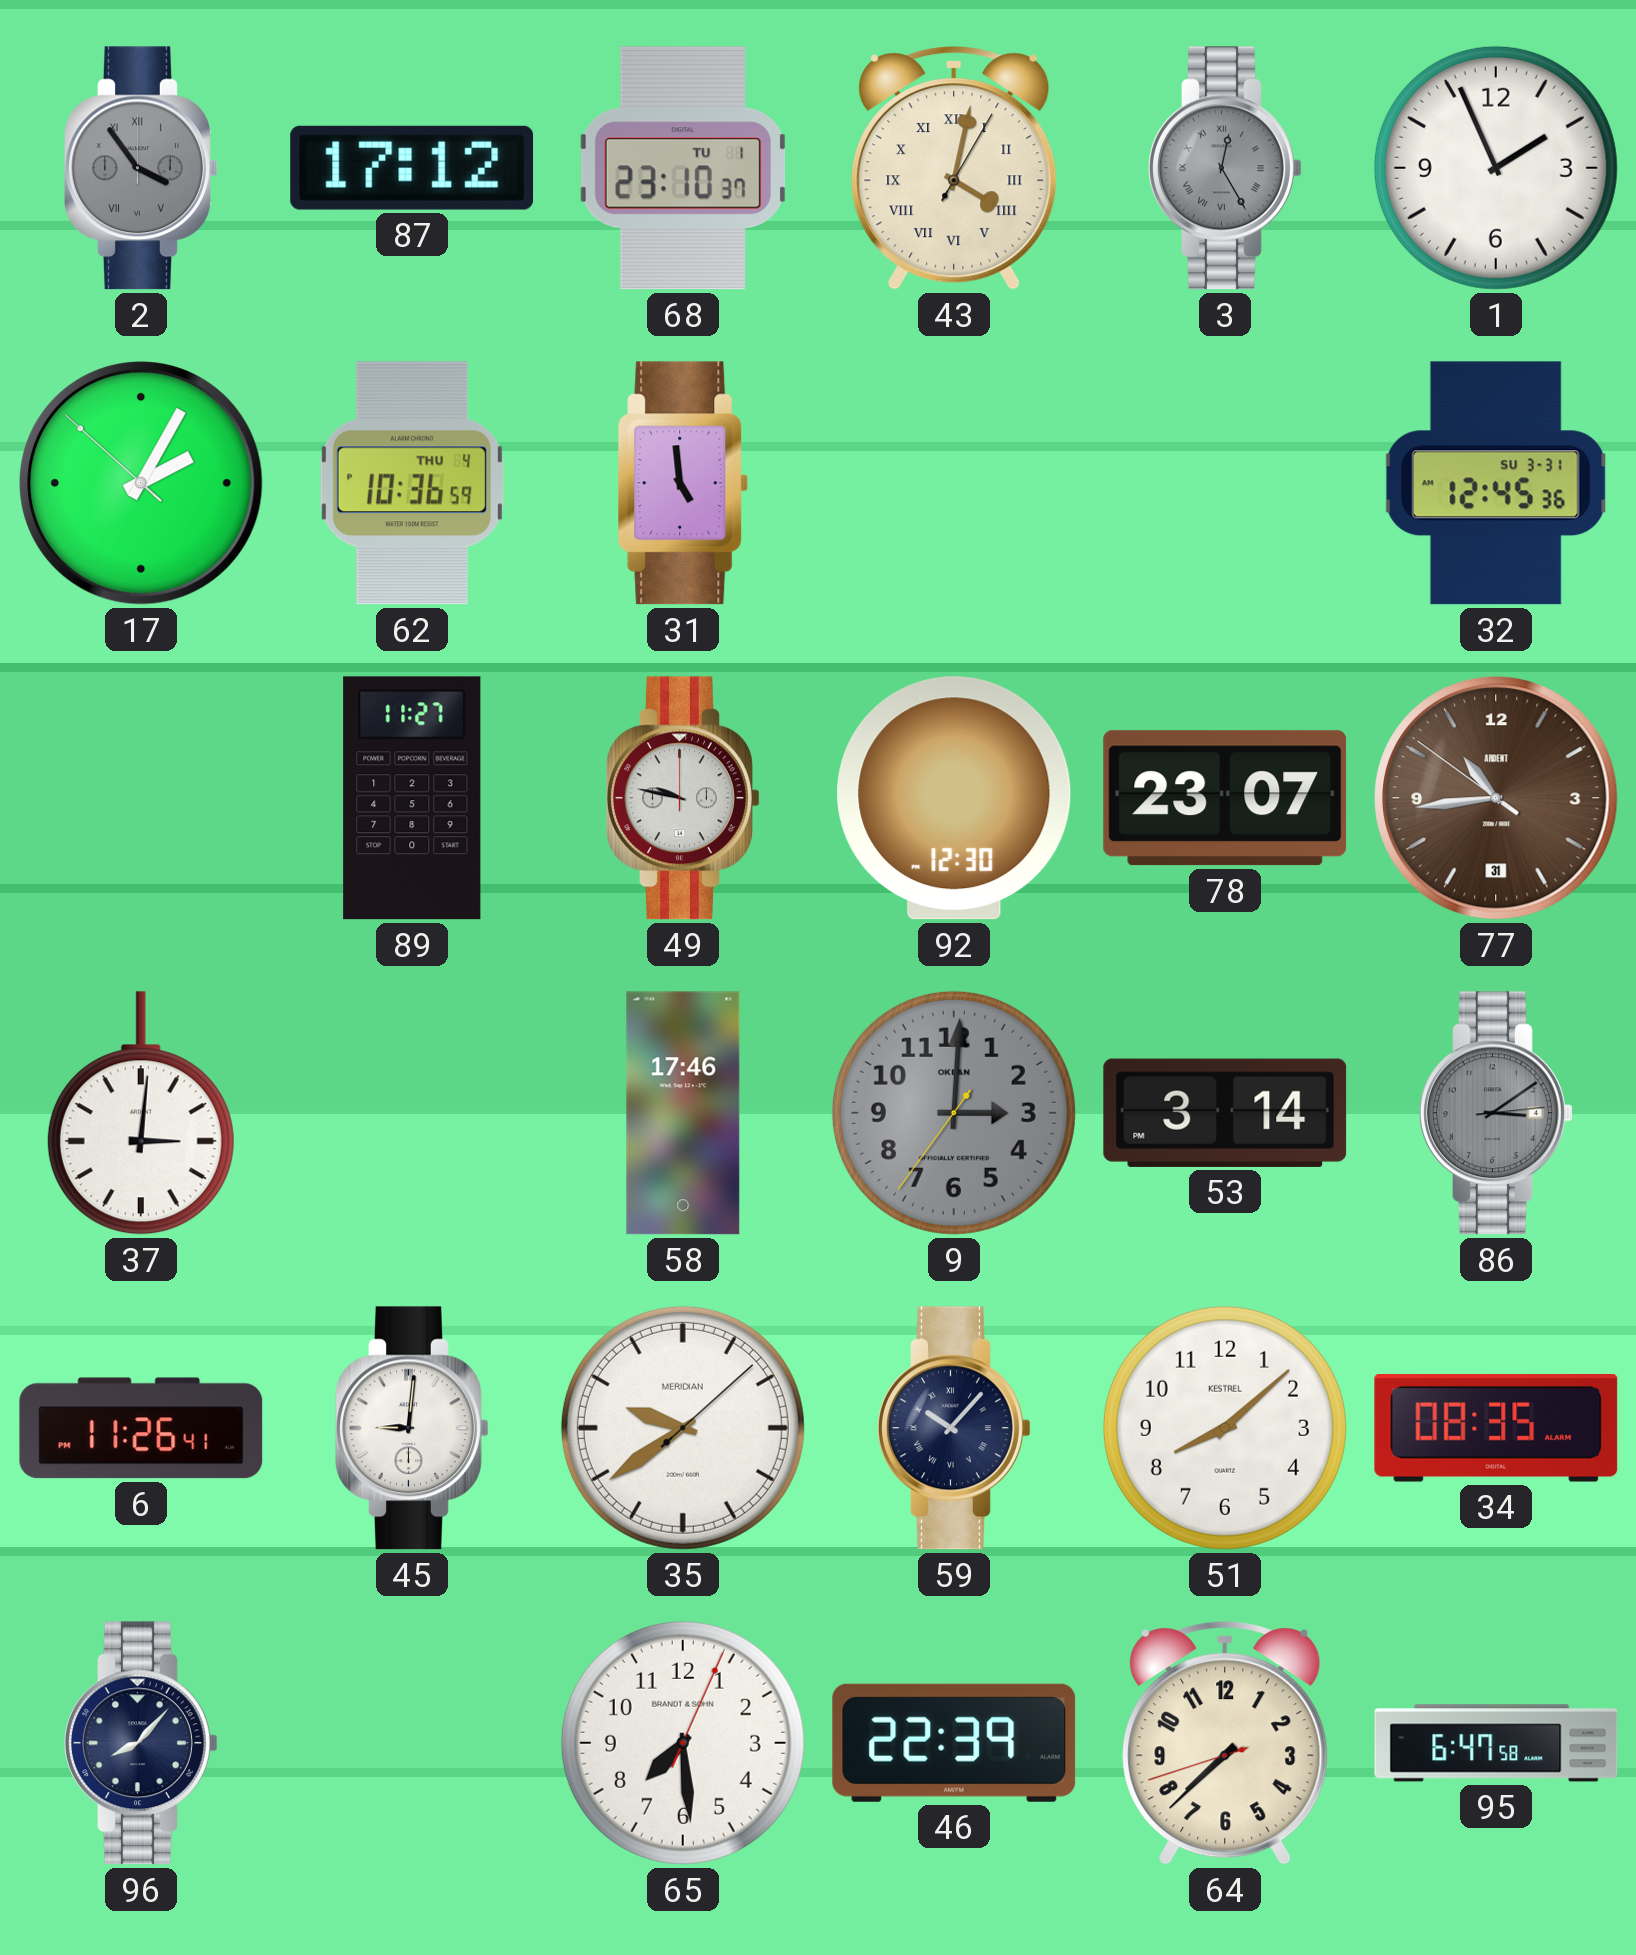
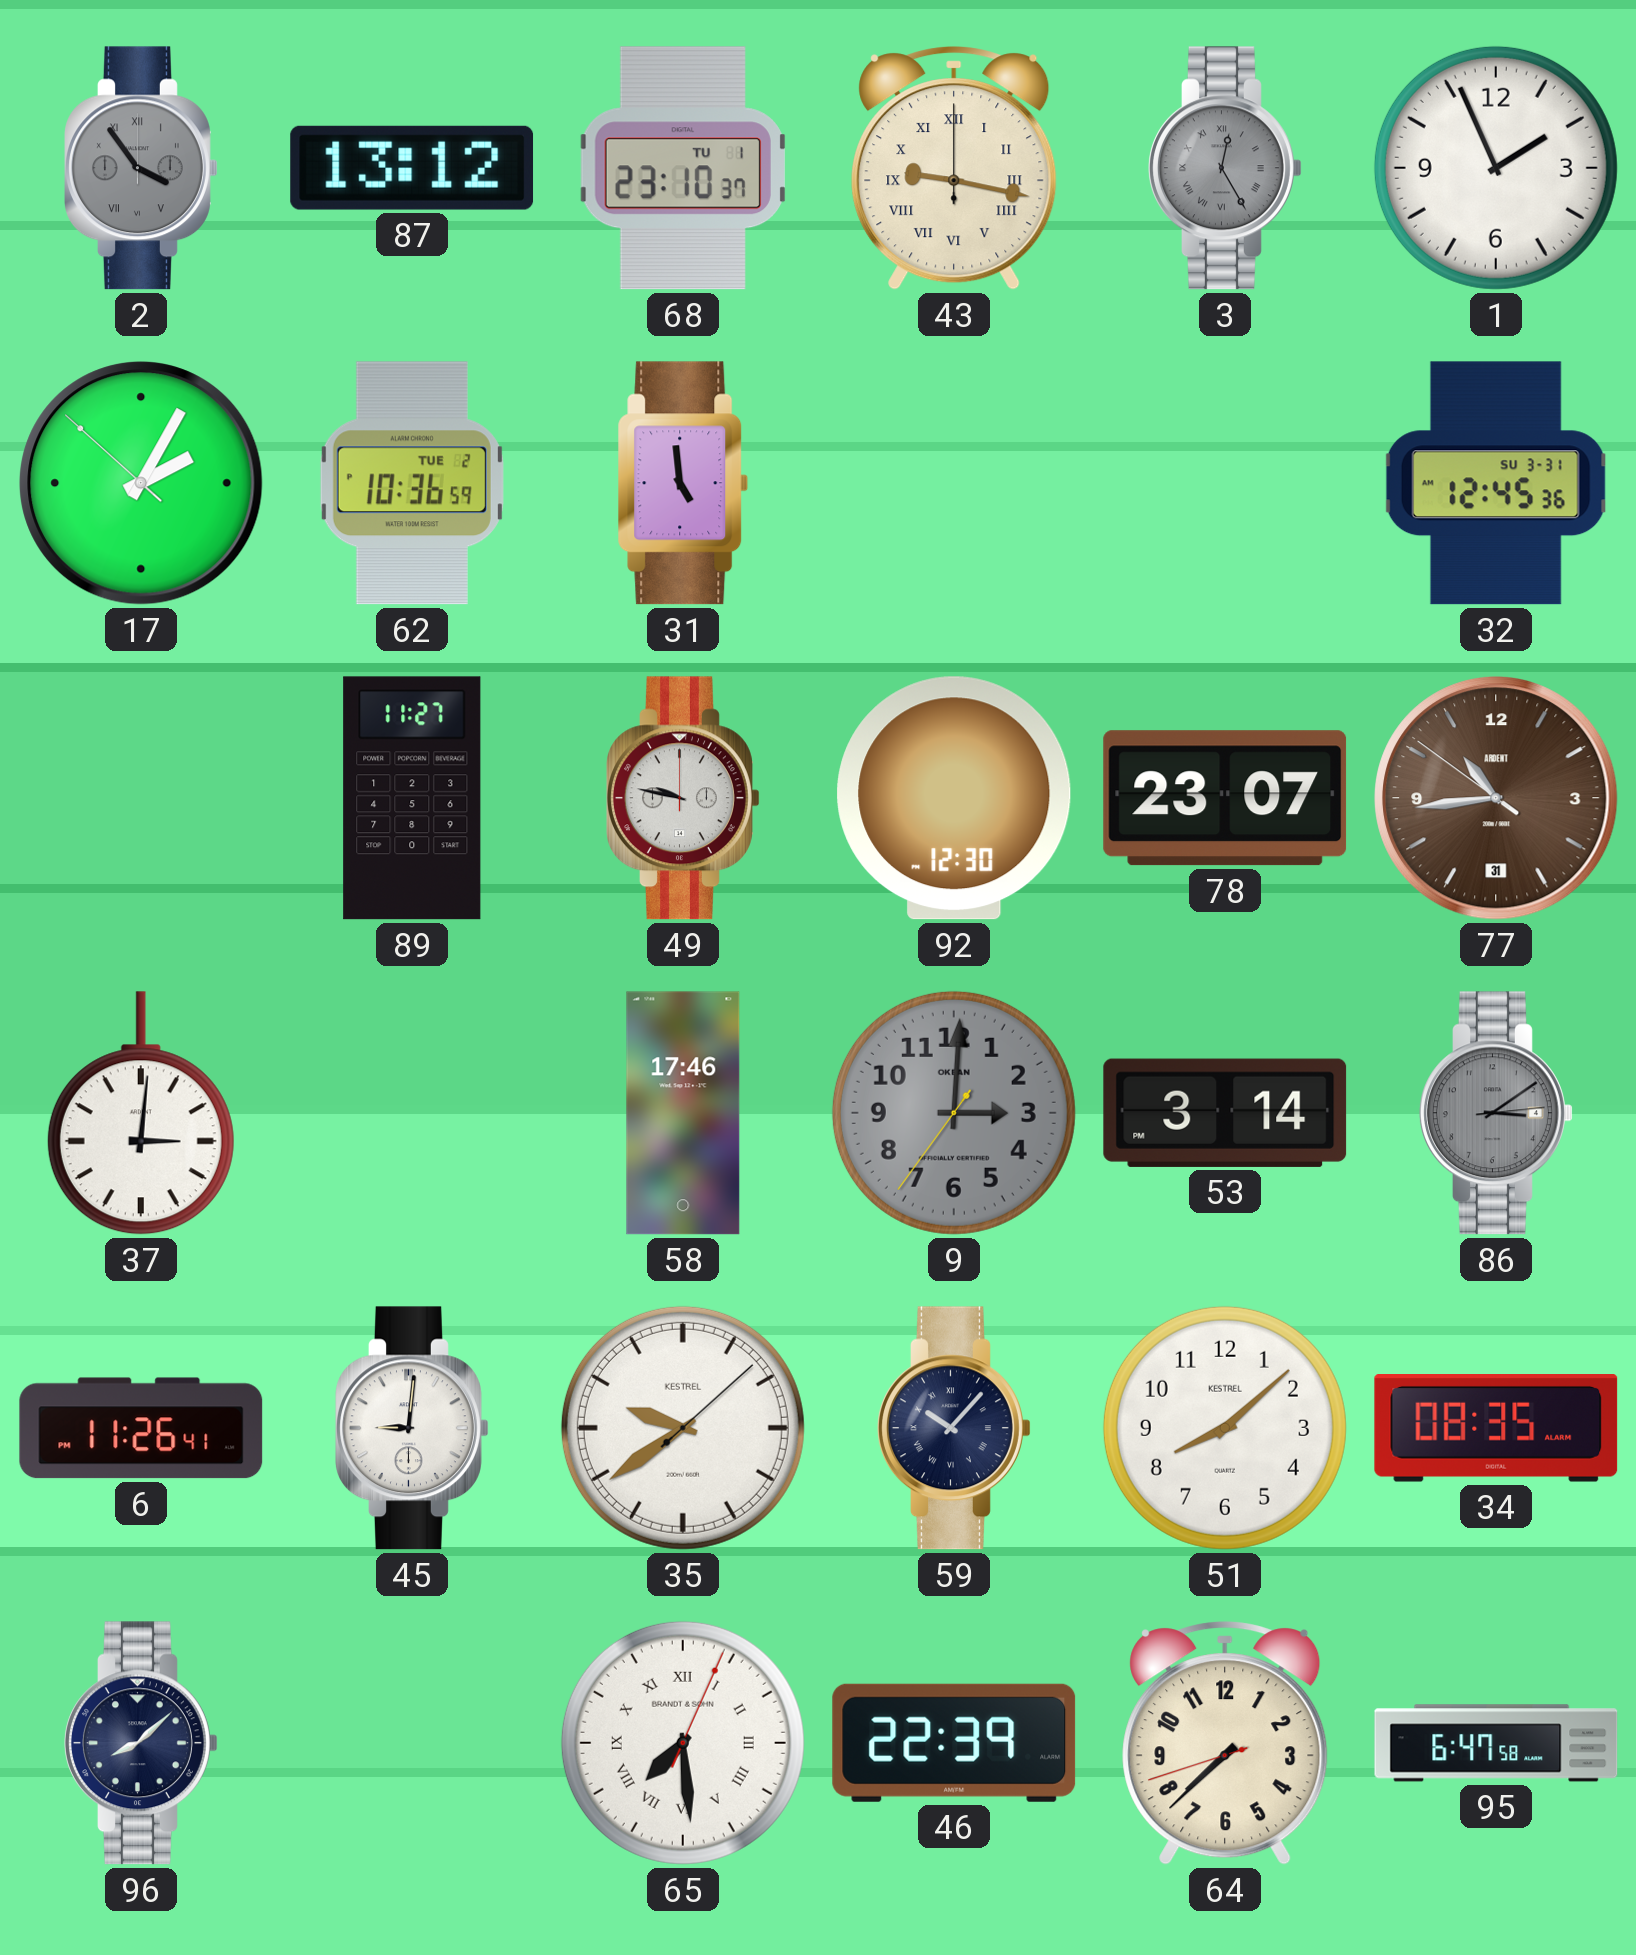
87: 17:12 -> 13:12
43: 4:02 -> 9:17
62 date: THU 4 -> TUE 2
35 brand: MERIDIAN -> KESTREL
96: 8:07 -> 8:08
65 numerals: Arabic -> Roman
